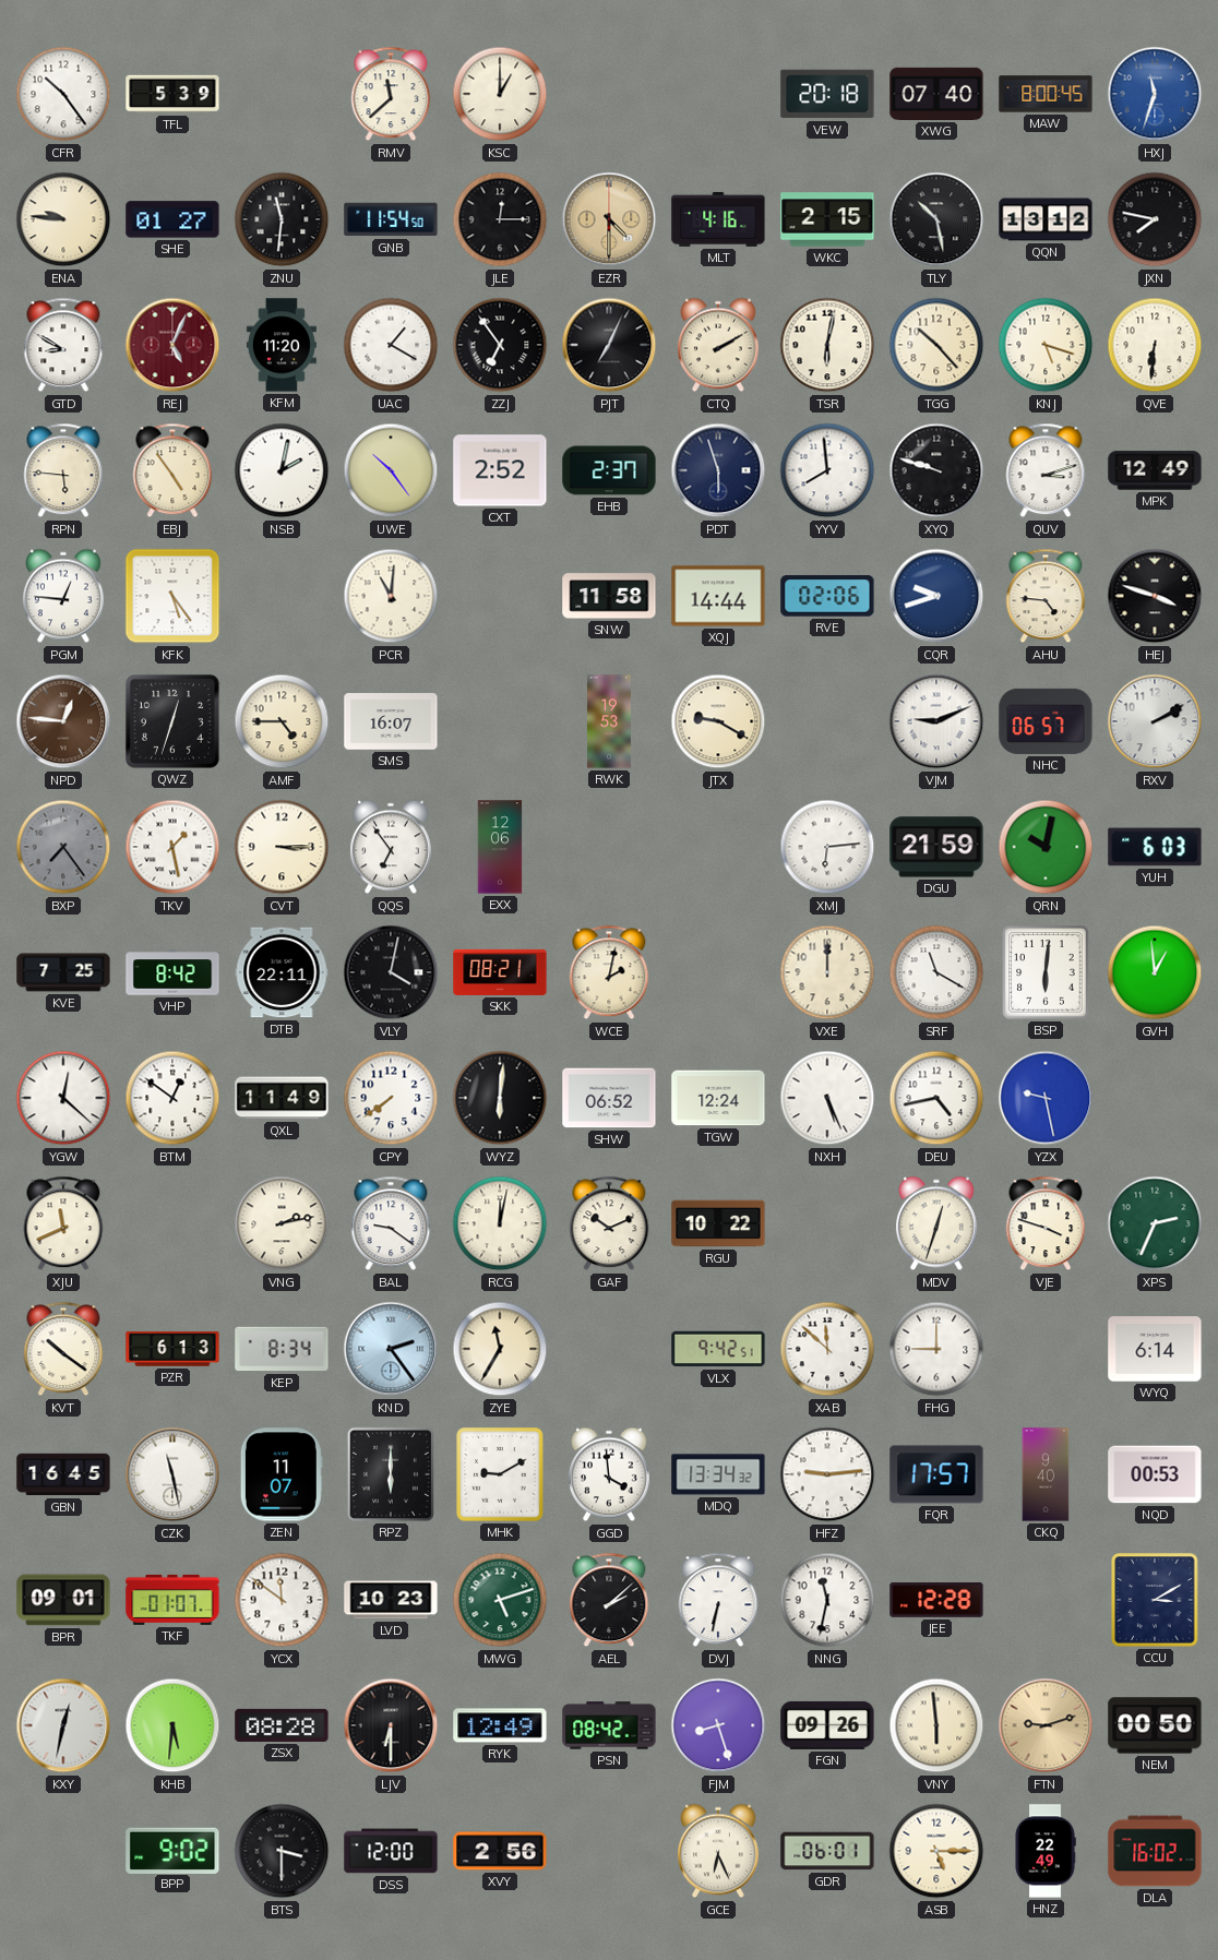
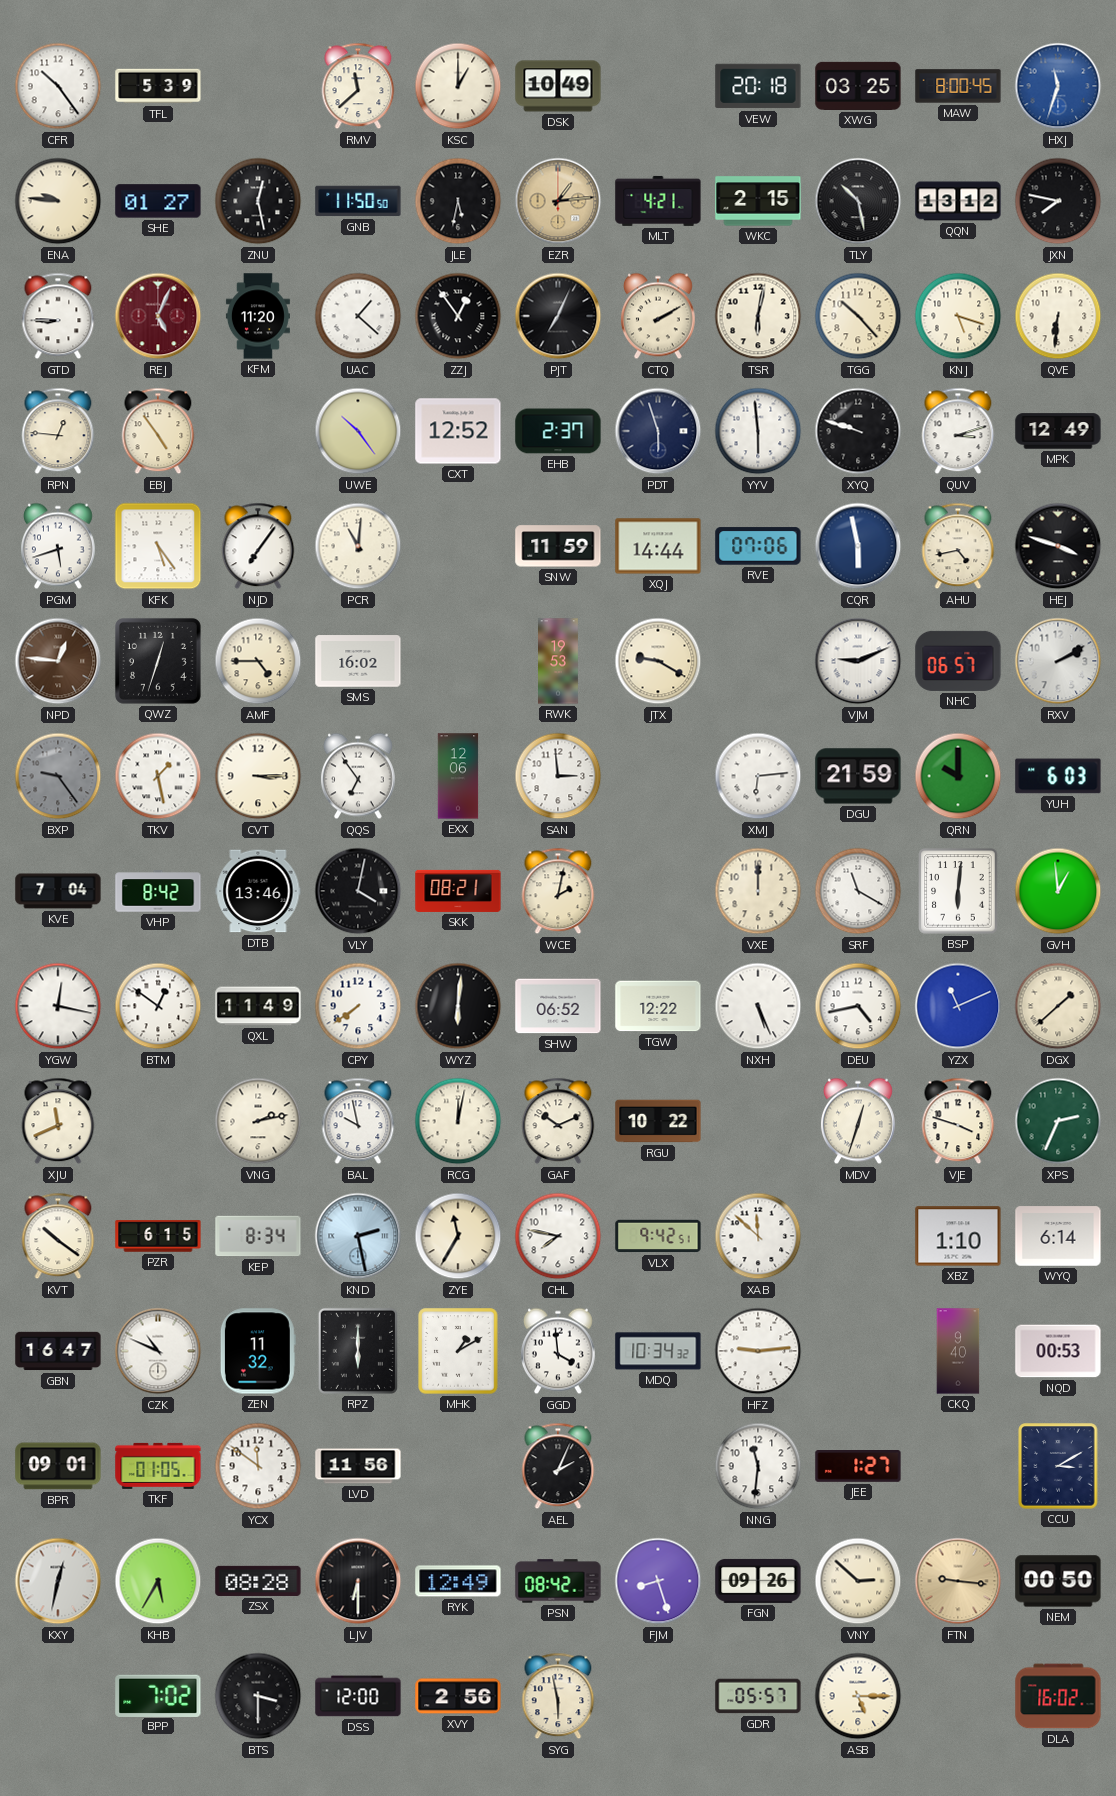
DSK: none -> 10:49
XWG: 07:40 -> 03:25
ZNU: 11:31 -> 12:28
GNB: 11:54 -> 11:50
JLE: 12:15 -> 5:32
EZR: 4:30 -> 1:14
MLT: 4:16 -> 4:21
GTD: 8:50 -> 8:45
UAC: 1:20 -> 1:22
ZZJ: 6:54 -> 12:54
RPN: 5:46 -> 12:46
NSB: 2:02 -> none
CXT: 2:52 -> 12:52
YYV: 7:59 -> 5:59
PGM: 12:46 -> 5:42
NJD: none -> 7:06
SNW: 11:58 -> 11:59
RVE: 02:06 -> 07:06
CQR: 9:42 -> 5:58
AHU: 4:46 -> 4:43
SMS: 16:07 -> 16:02
BXP: 7:24 -> 9:24
SAN: none -> 2:59
QRN: 10:02 -> 10:00
KVE: 7:25 -> 7:04
DTB: 22:11 -> 13:46
YGW: 12:22 -> 12:17
TGW: 12:24 -> 12:22
YZX: 9:28 -> 11:11
DGX: none -> 1:38
BAL: 9:21 -> 9:58
PZR: 6:13 -> 6:15
KND: 2:24 -> 2:28
CHL: none -> 7:47
FHG: 9:00 -> none
XBZ: none -> 1:10
GBN: 16:45 -> 16:47
CZK: 11:28 -> 10:49
ZEN: 11:07 -> 11:32
MHK: 9:10 -> 1:10
MDQ: 13:34 -> 10:34
FQR: 17:57 -> none
TKF: 01:07 -> 01:05
LVD: 10:23 -> 11:56
MWG: 5:12 -> none
AEL: 2:08 -> 2:04
DVJ: 6:32 -> none
NNG: 11:32 -> 11:31
JEE: 12:28 -> 1:27
KHB: 5:31 -> 5:35
VNY: 5:59 -> 2:52
FTN: 9:12 -> 9:16
BPP: 9:02 -> 7:02
SYG: none -> 5:58
GCE: 6:26 -> none
GDR: 06:01 -> 05:57
HNZ: 22:49 -> none
